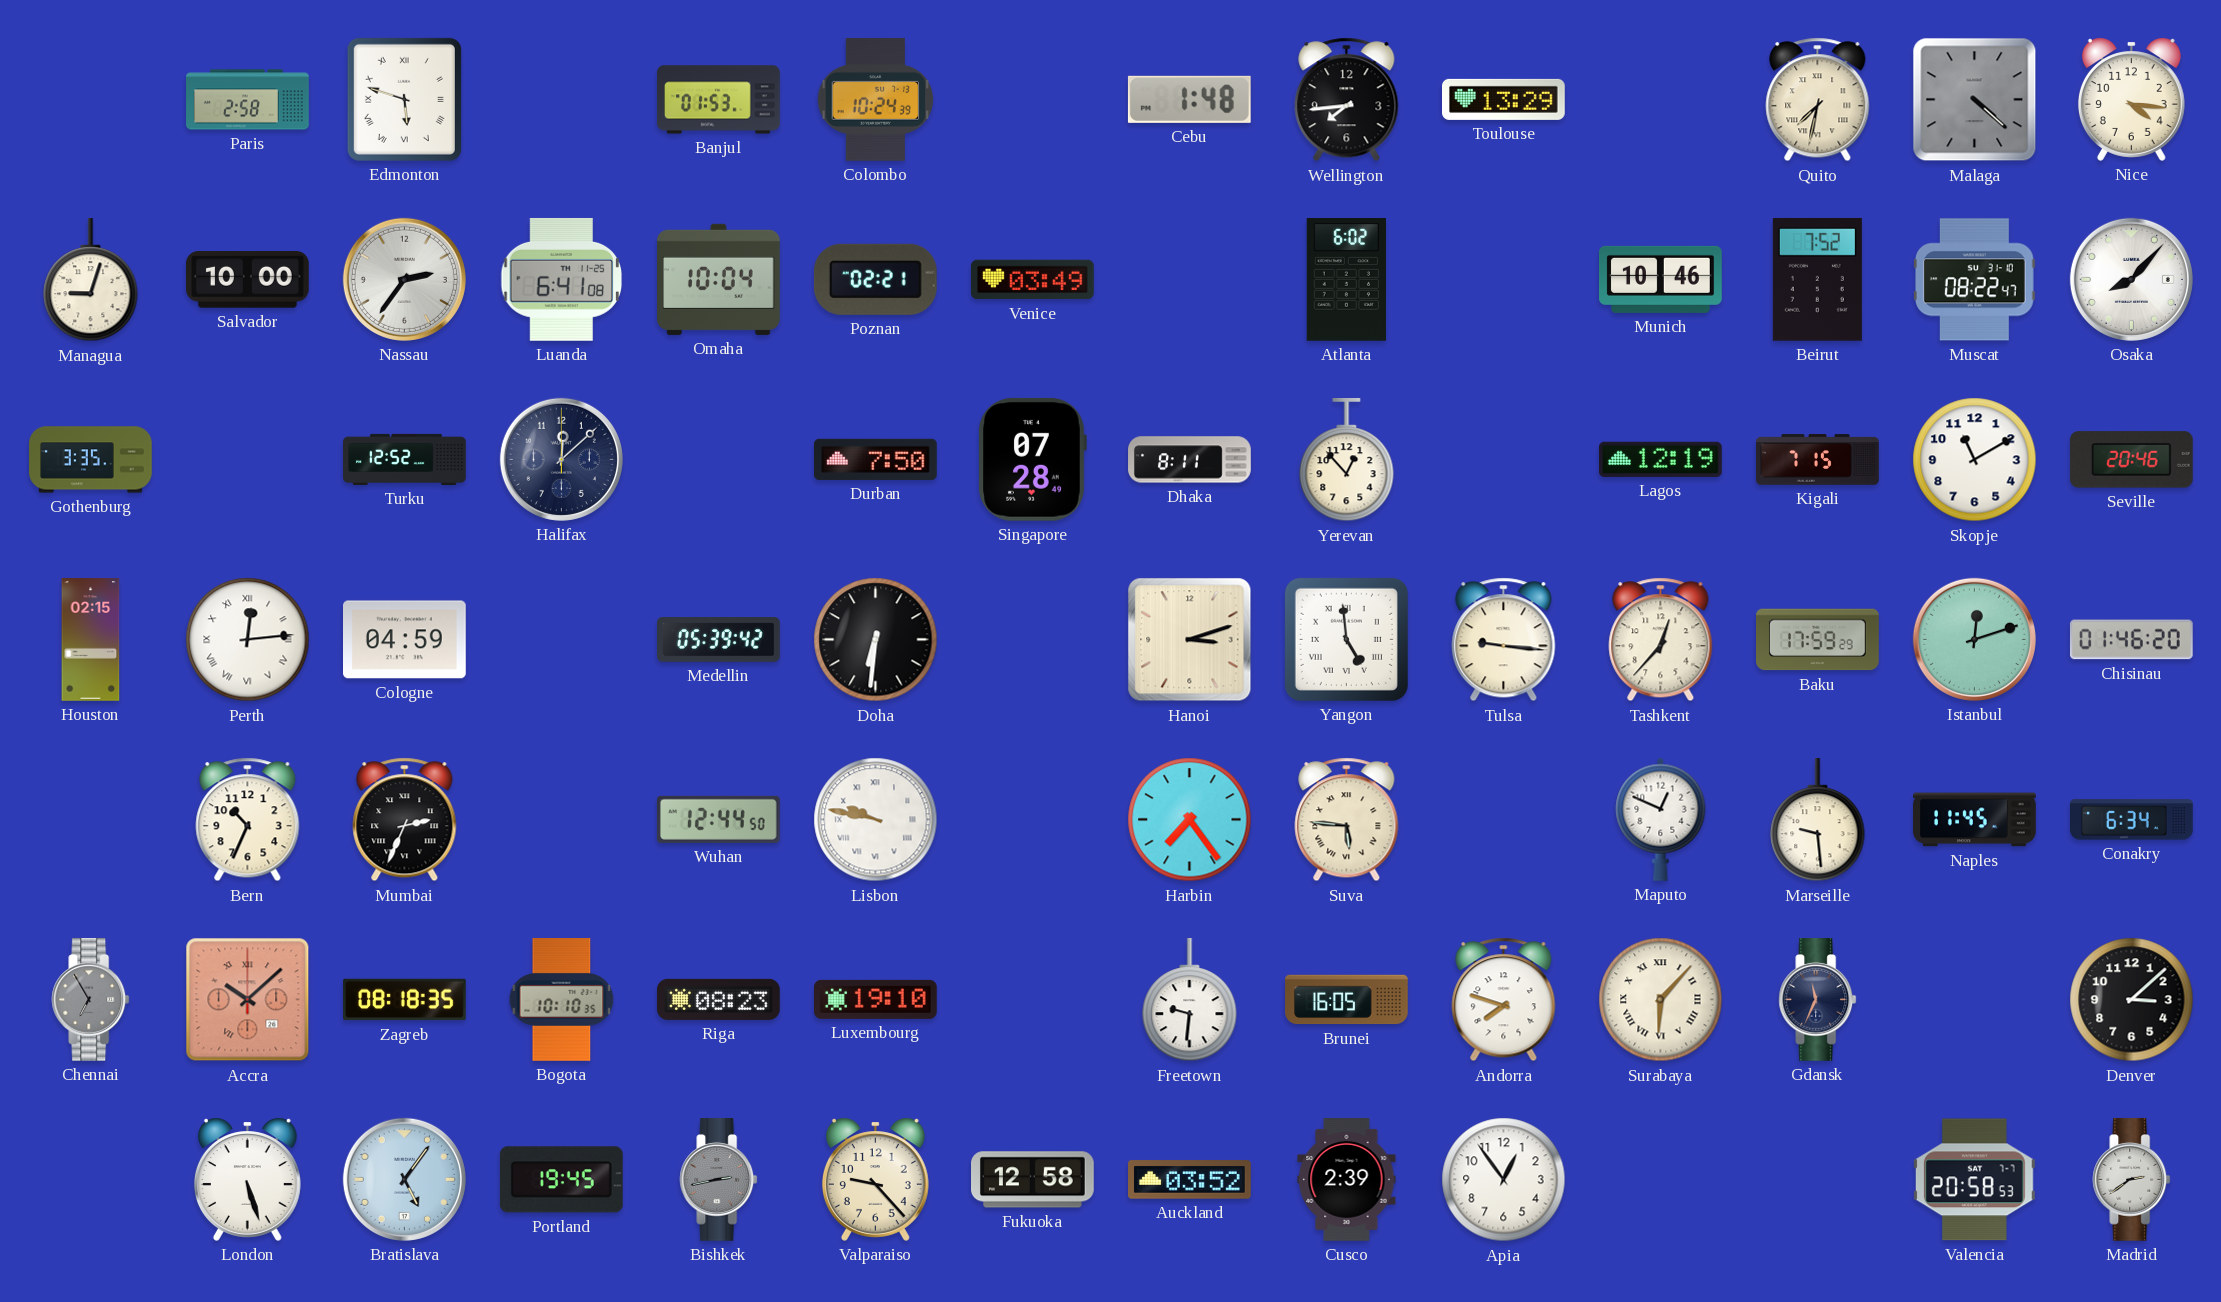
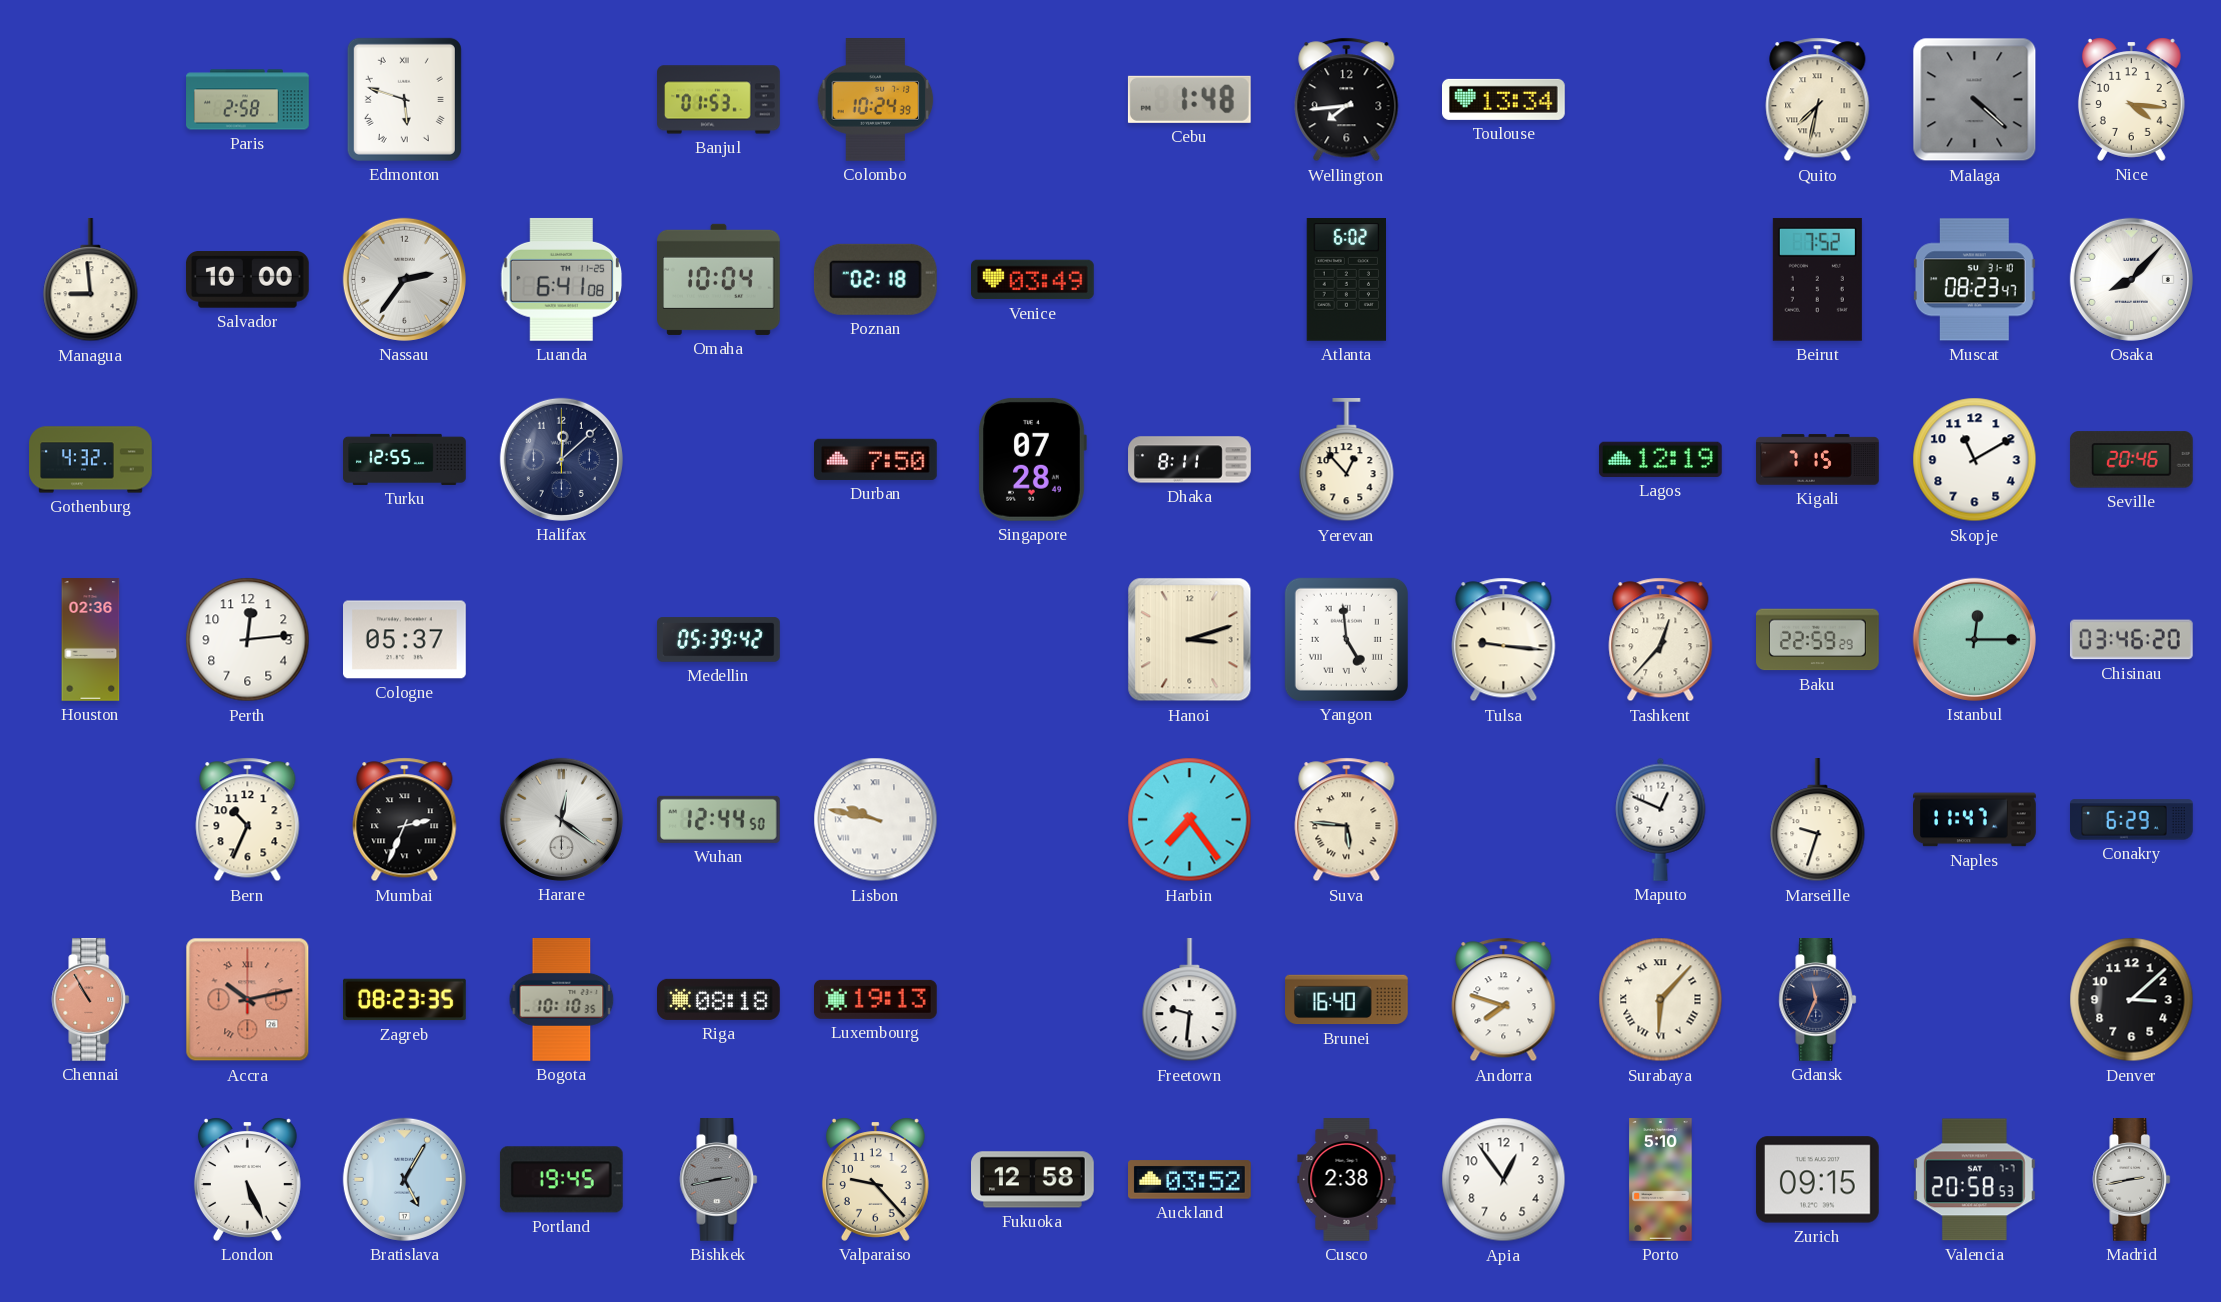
Toulouse: 13:29 -> 13:34
Managua: 9:03 -> 8:59
Poznan: 02:21 -> 02:18
Munich: 10:46 -> none
Muscat: 08:22 -> 08:23
Gothenburg: 3:35 -> 4:32
Turku: 12:52 -> 12:55
Houston: 02:15 -> 02:36
Perth numerals: Roman -> Arabic
Cologne: 04:59 -> 05:37
Doha: 6:31 -> none
Baku: 17:59 -> 22:59
Istanbul: 12:12 -> 12:15
Chisinau: 01:46 -> 03:46
Harare: none -> 12:21
Marseille: 9:29 -> 9:33
Naples: 11:45 -> 11:47
Conakry: 6:34 -> 6:29
Chennai: 6:55 -> 10:55
Chennai dial: grey -> salmon
Accra: 10:08 -> 10:13
Zagreb: 08:18 -> 08:23
Riga: 08:23 -> 08:18
Luxembourg: 19:10 -> 19:13
Brunei: 16:05 -> 16:40
London: 5:27 -> 5:26
Bratislava: 5:06 -> 5:05
Cusco: 2:39 -> 2:38
Porto: none -> 5:10
Zurich: none -> 09:15
Madrid: 2:39 -> 2:43
